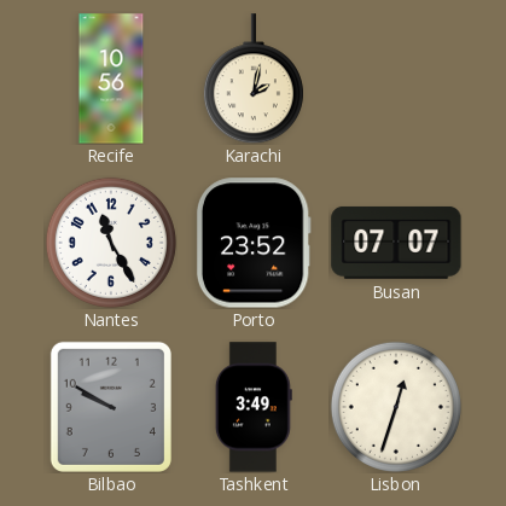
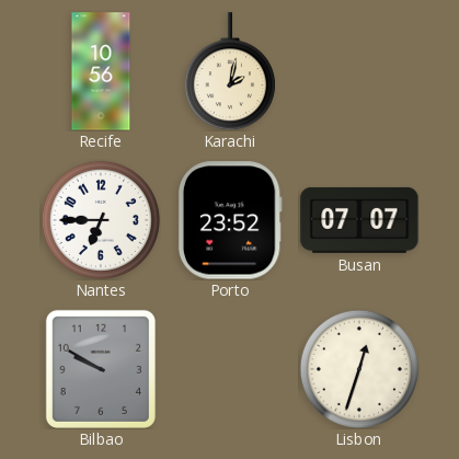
Nantes: 11:25 -> 6:45
Tashkent: 3:49 -> none
